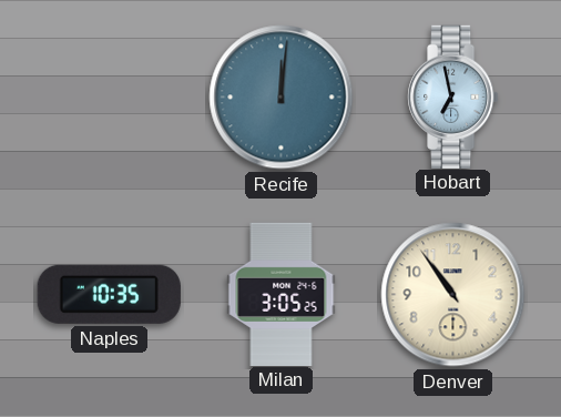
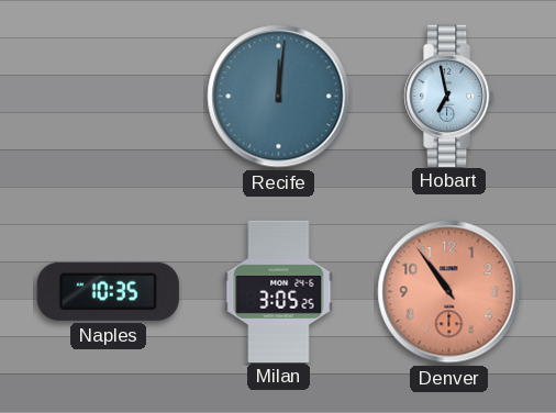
Denver dial: cream -> salmon
